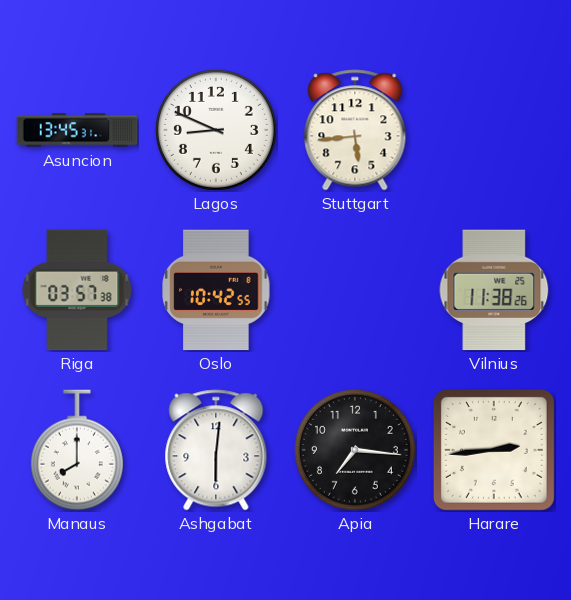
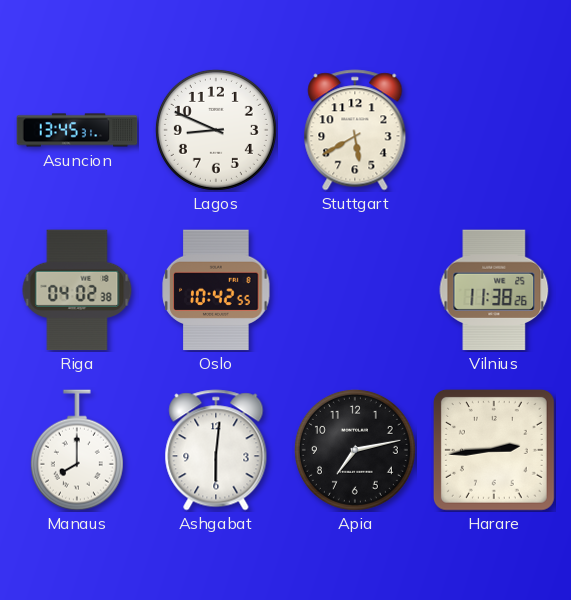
Stuttgart: 5:44 -> 5:40
Riga: 03:57 -> 04:02
Apia: 7:16 -> 7:13
